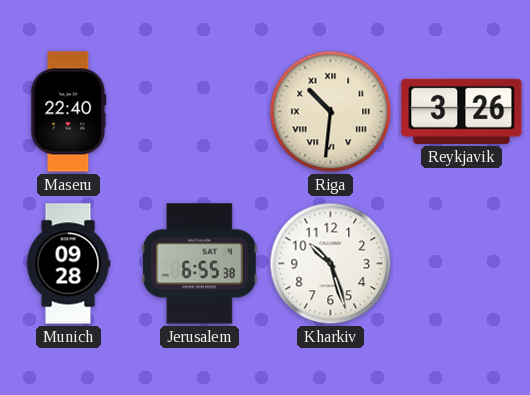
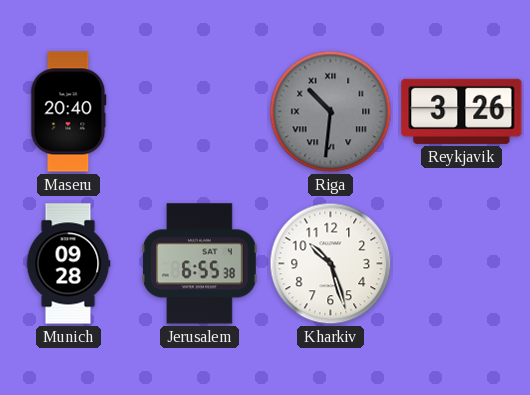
Maseru: 22:40 -> 20:40
Riga dial: cream -> grey
